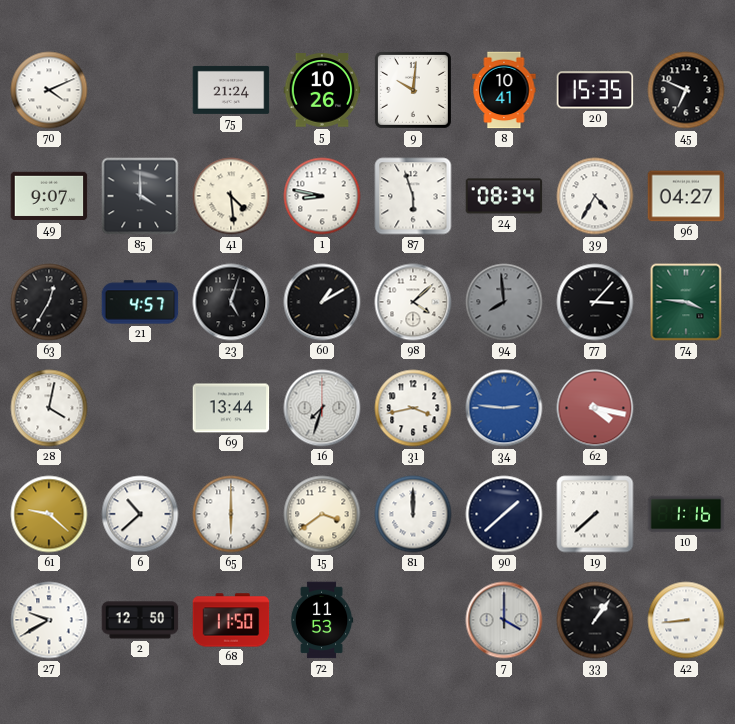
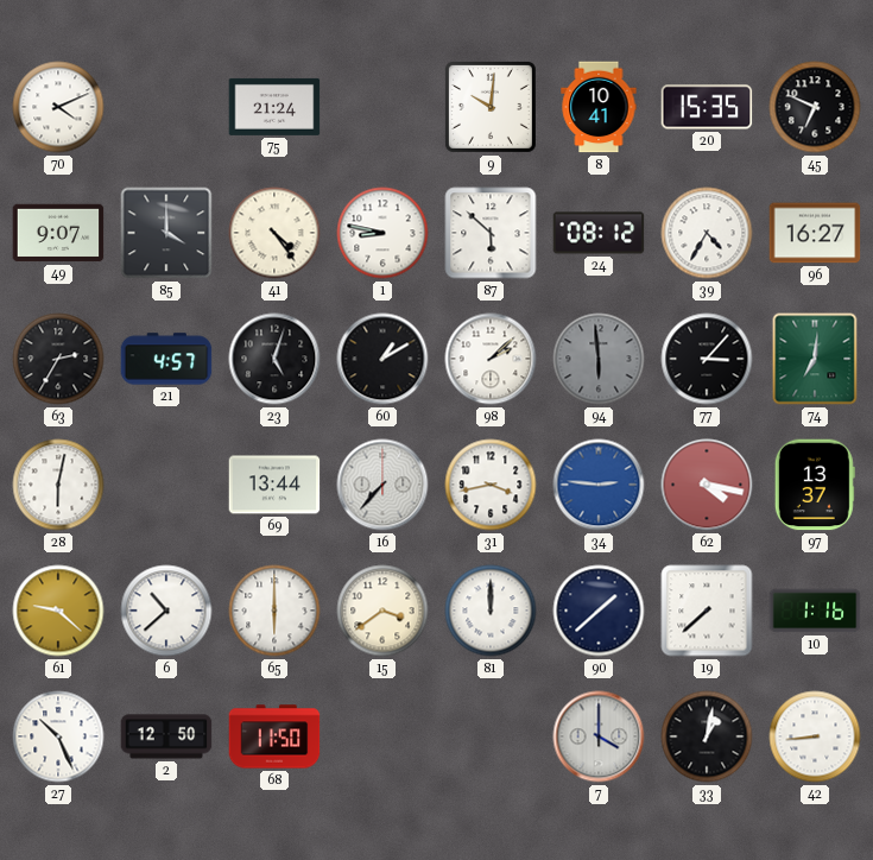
5: 10:26 -> none
41: 4:29 -> 4:24
87: 5:57 -> 5:52
24: 08:34 -> 08:12
96: 04:27 -> 16:27
63: 12:35 -> 2:35
98: 4:08 -> 2:08
94: 7:59 -> 5:59
74: 3:46 -> 7:01
28: 4:02 -> 6:02
16: 7:33 -> 7:37
97: none -> 13:37
27: 9:40 -> 10:26
72: 11:53 -> none
33: 1:06 -> 1:02
